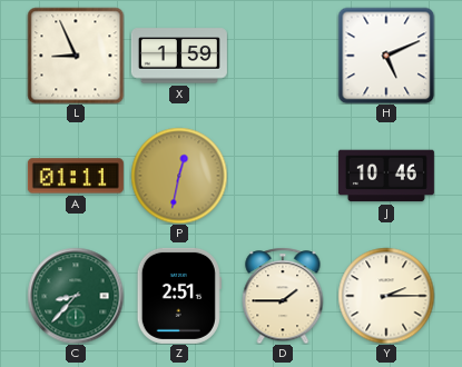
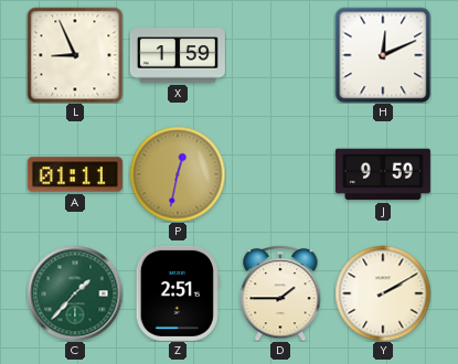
H: 5:11 -> 12:11
J: 10:46 -> 9:59
C: 8:37 -> 1:37
Y: 2:15 -> 2:10
